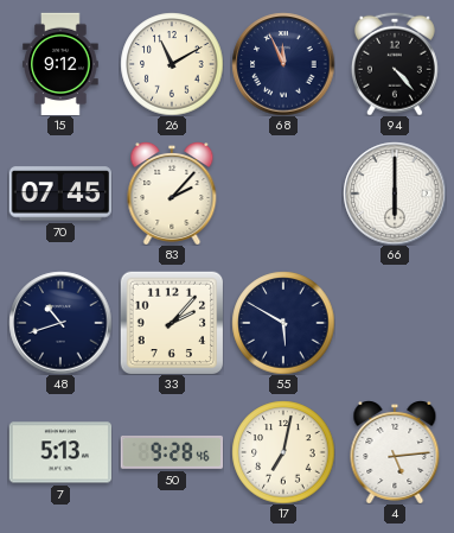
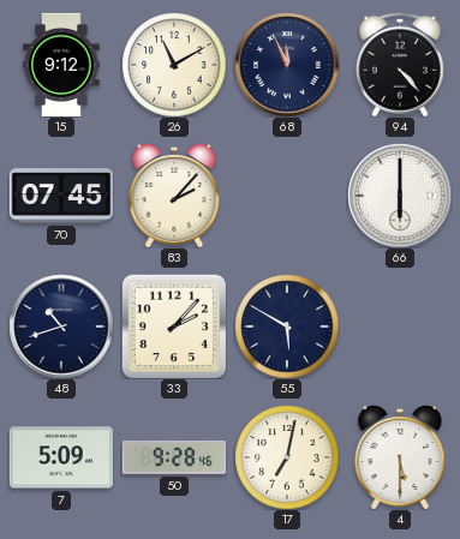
7: 5:13 -> 5:09
4: 5:14 -> 5:30
